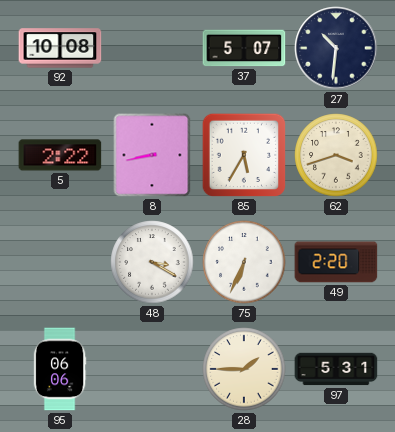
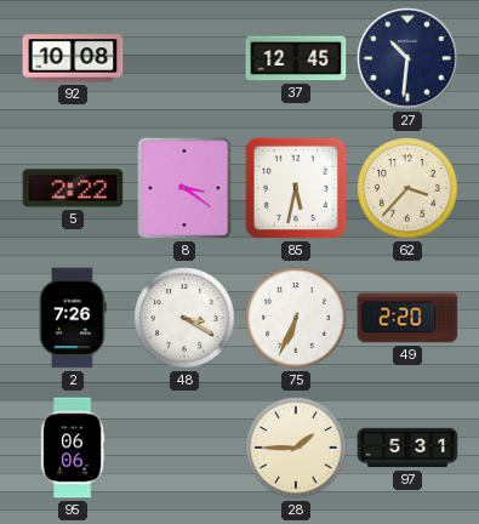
37: 5:07 -> 12:45
8: 8:43 -> 3:21
85: 5:35 -> 5:32
62: 3:42 -> 3:37
2: none -> 7:26
